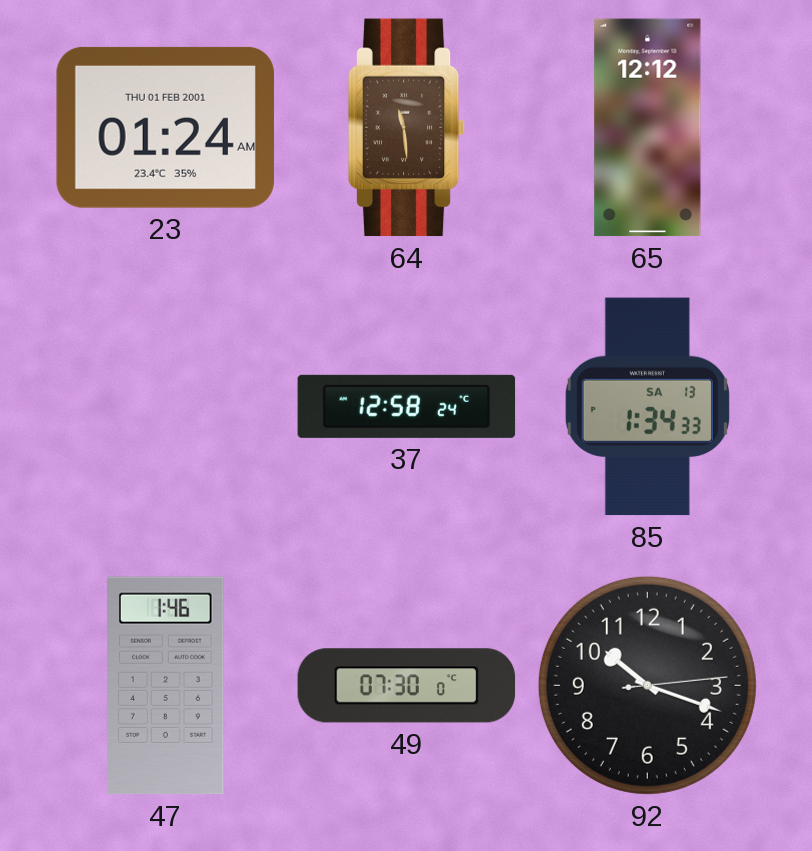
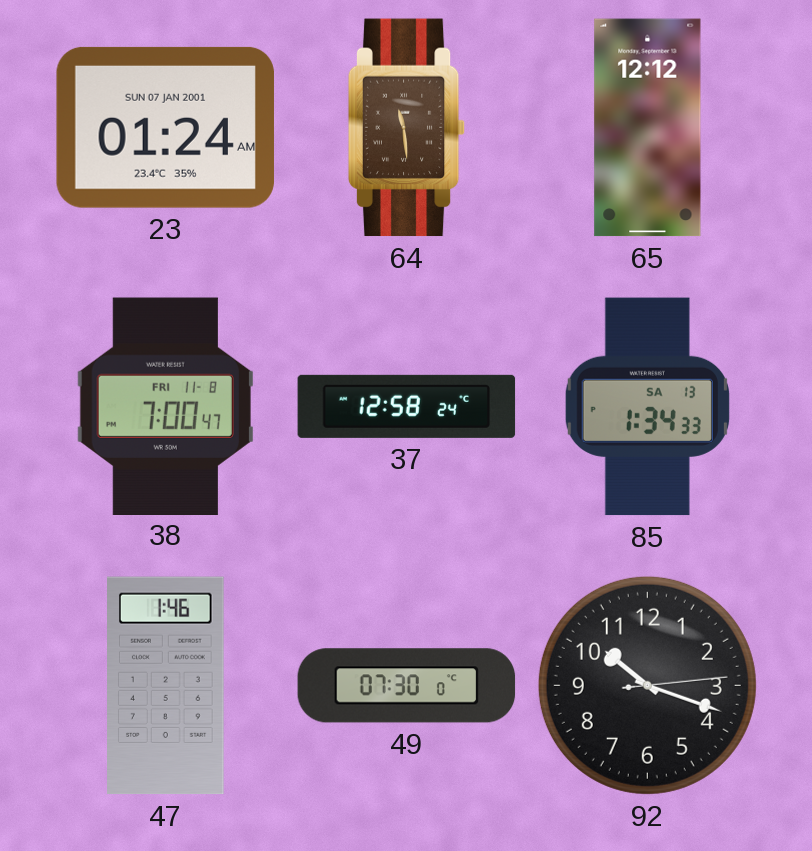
23 date: THU 01 FEB 2001 -> SUN 07 JAN 2001
38: none -> 7:00
